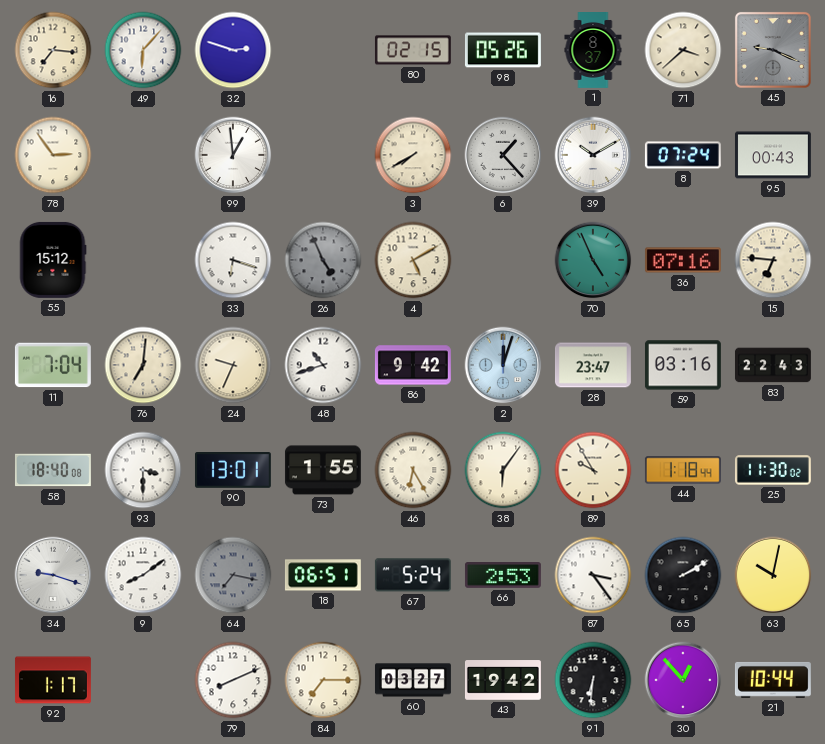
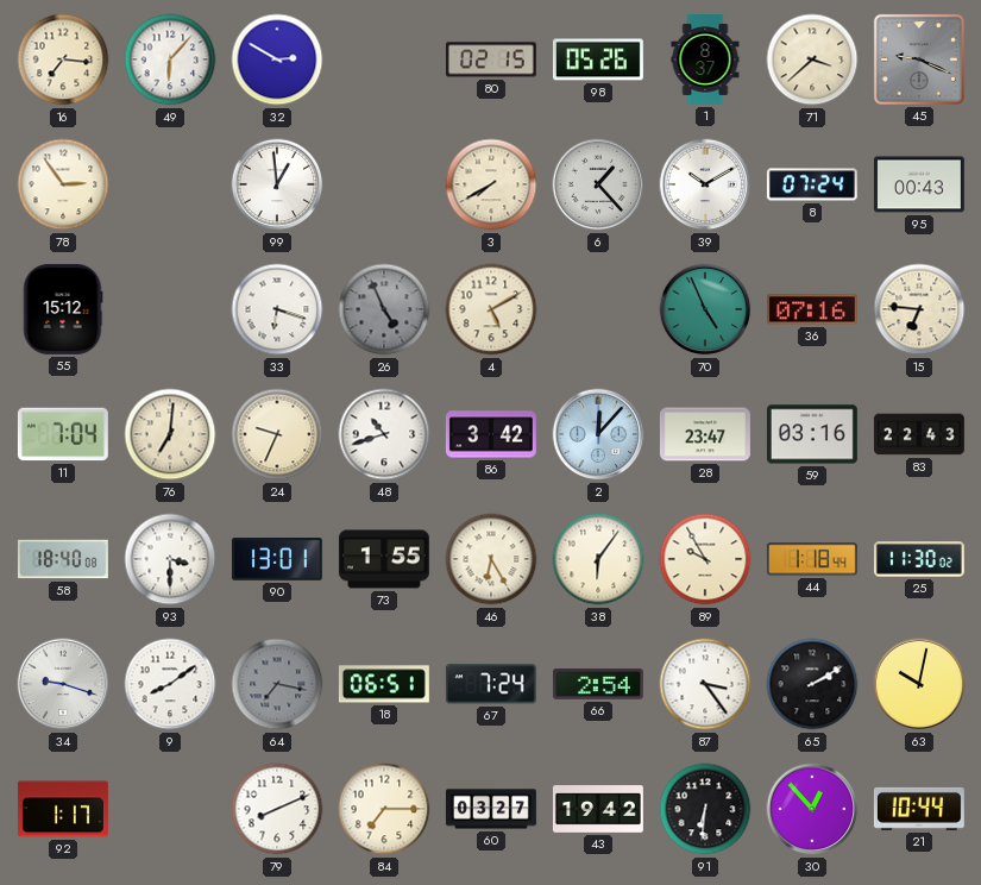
32: 2:48 -> 2:50
86: 9:42 -> 3:42
2: 12:03 -> 12:07
67: 5:24 -> 7:24
66: 2:53 -> 2:54
